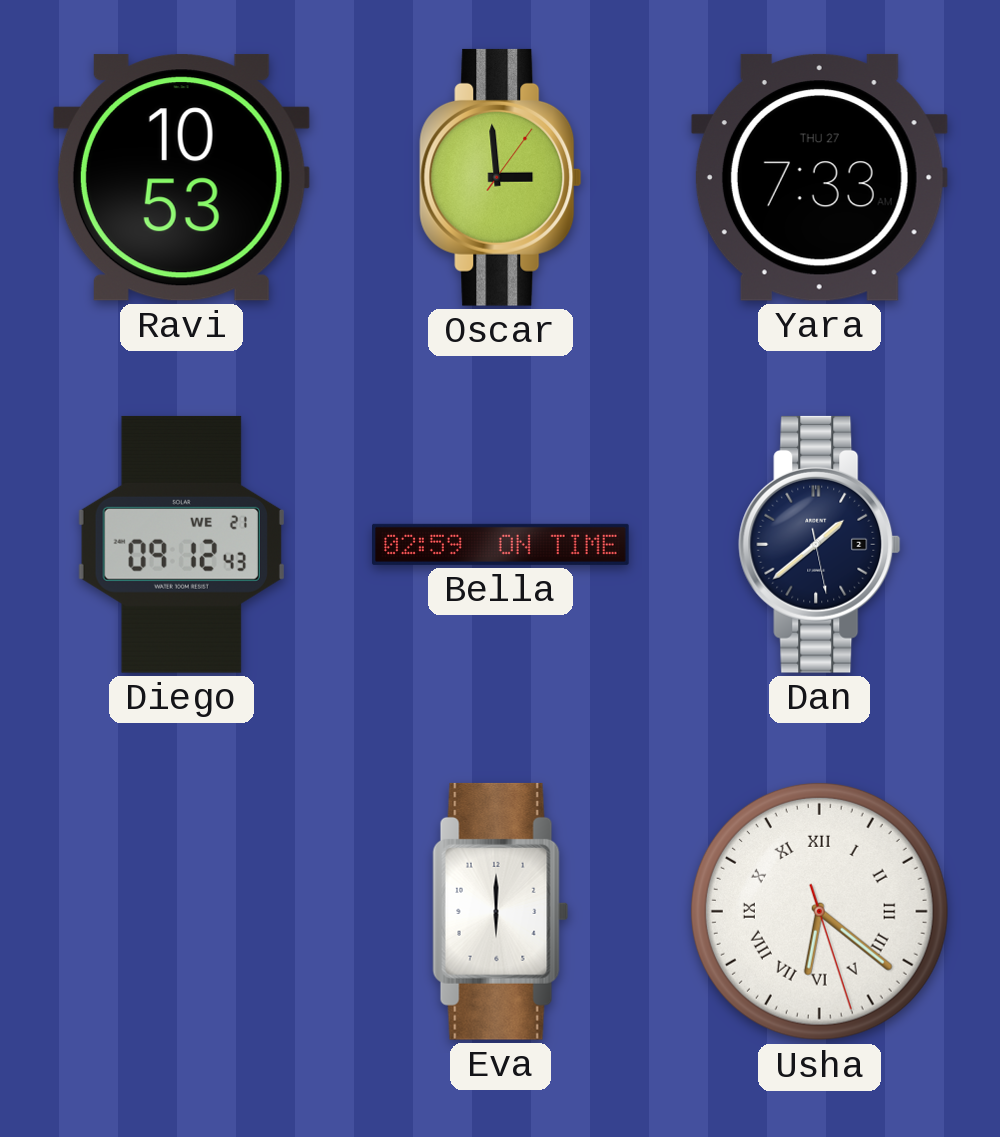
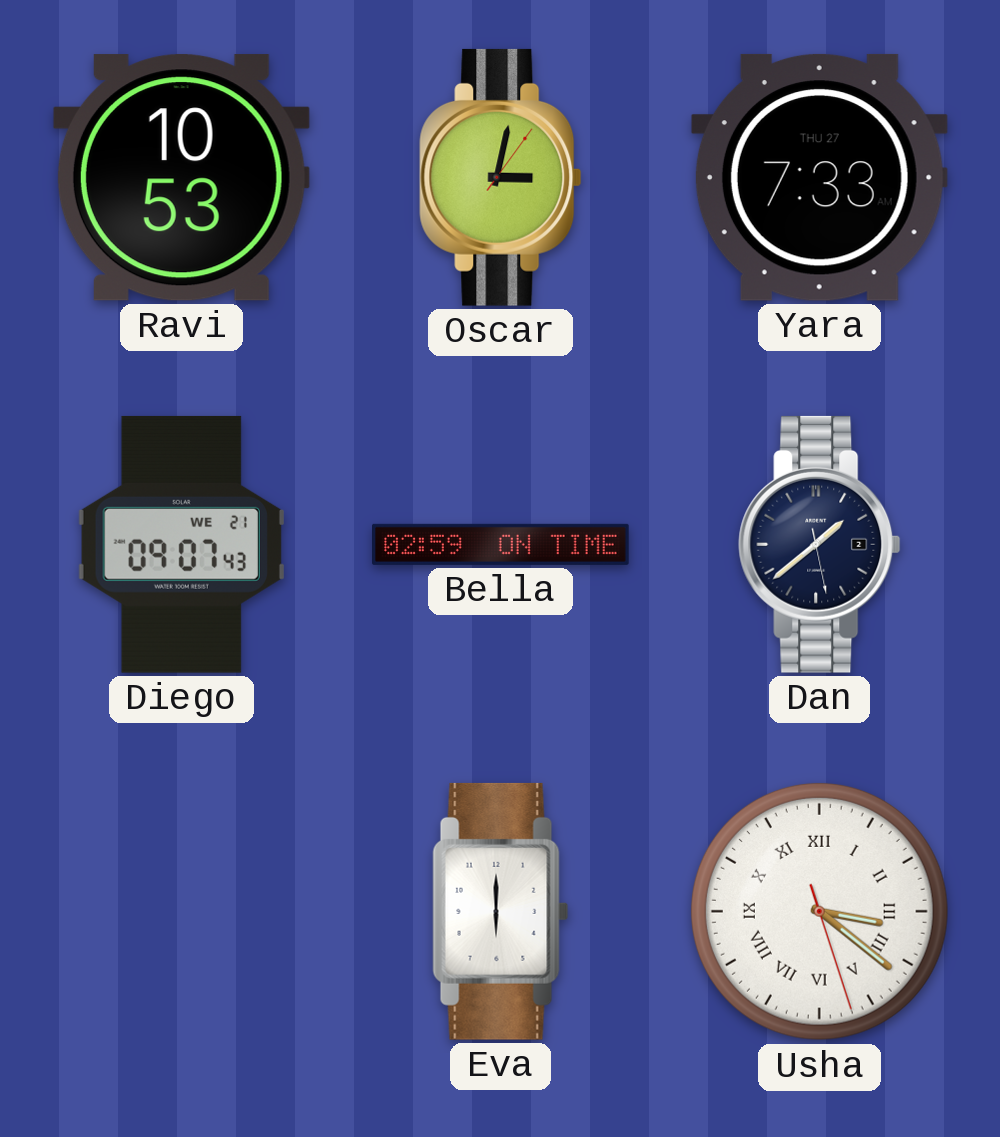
Oscar: 2:59 -> 3:02
Diego: 09:12 -> 09:07
Usha: 6:21 -> 3:21
